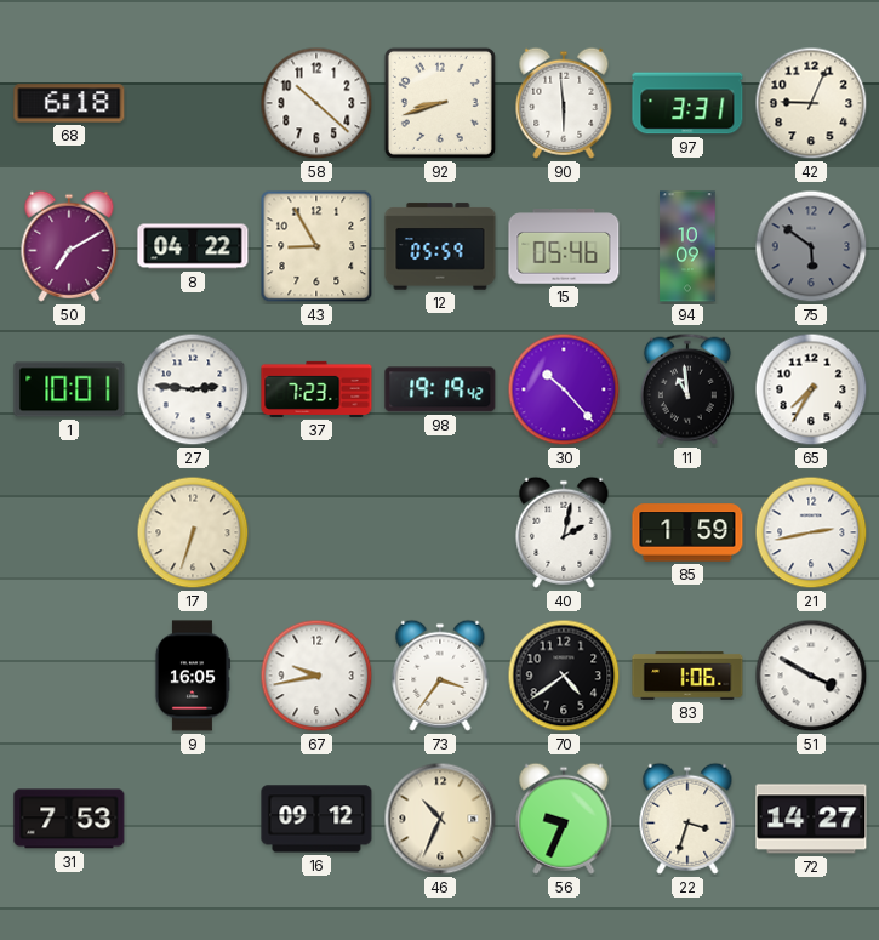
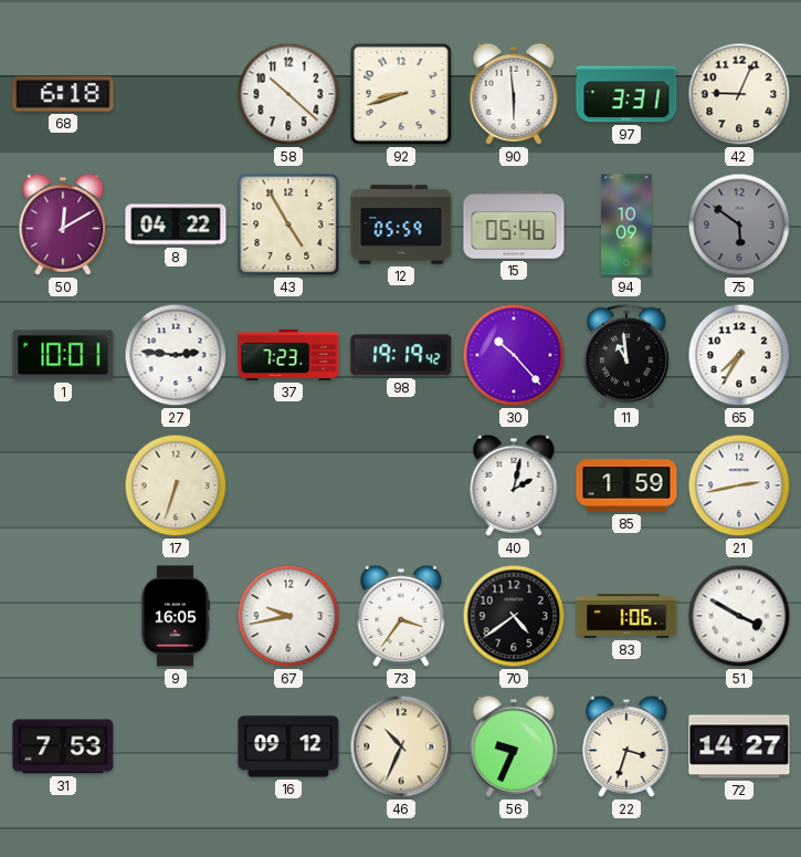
50: 7:10 -> 12:10
43: 8:55 -> 4:55
